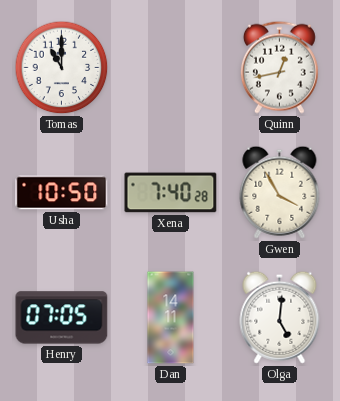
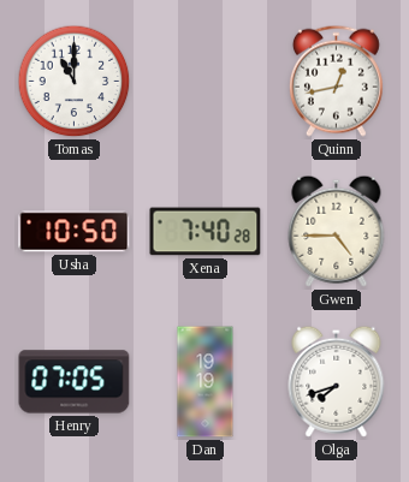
Gwen: 3:55 -> 4:45
Dan: 14:11 -> 19:19
Olga: 5:01 -> 7:42
